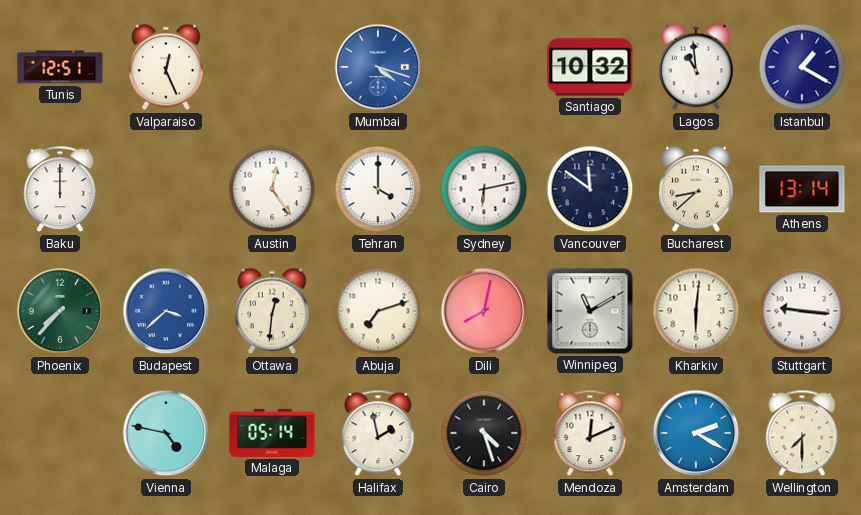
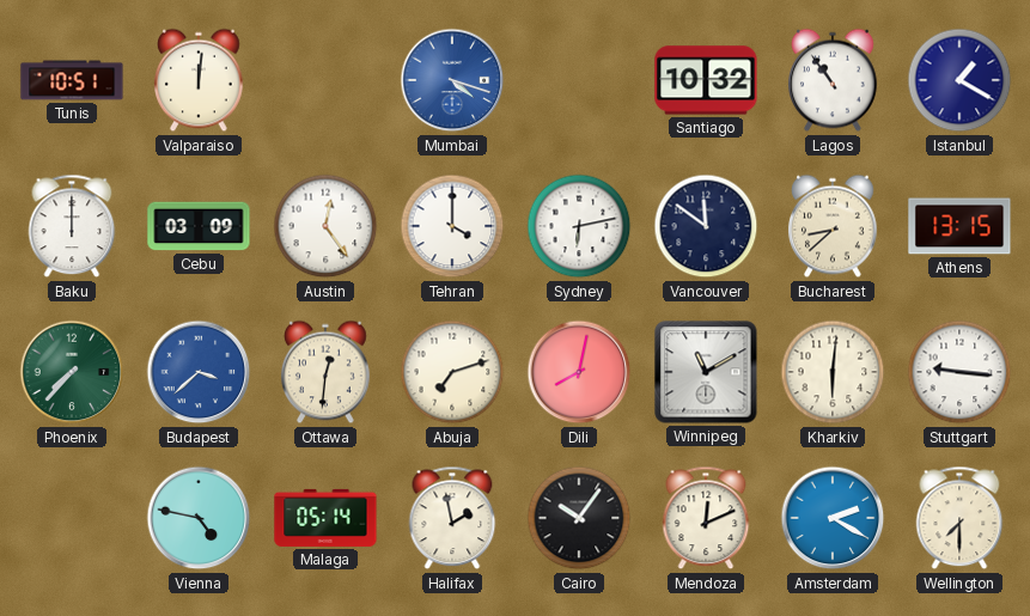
Tunis: 12:51 -> 10:51
Valparaiso: 12:26 -> 12:01
Lagos: 10:59 -> 10:54
Cebu: none -> 03:09
Athens: 13:14 -> 13:15
Cairo: 4:27 -> 10:06
